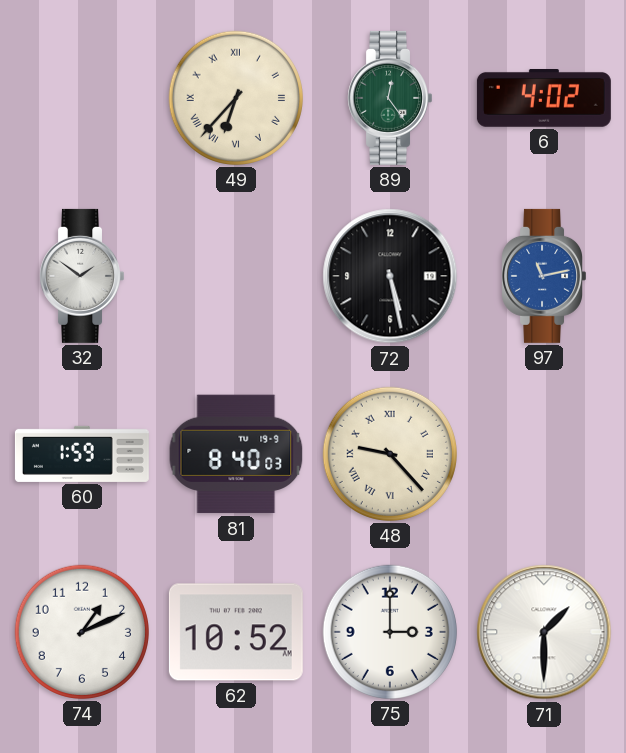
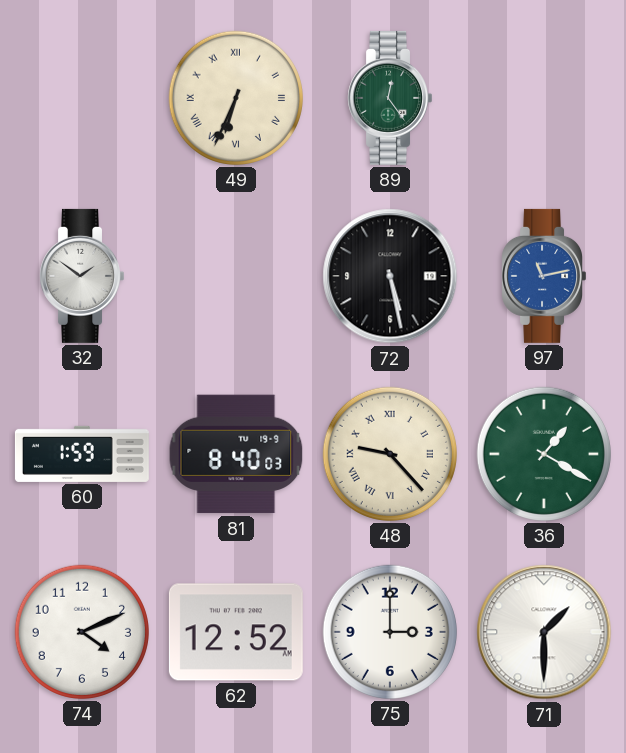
49: 6:37 -> 6:34
6: 4:02 -> none
36: none -> 1:20
74: 1:11 -> 4:11
62: 10:52 -> 12:52
